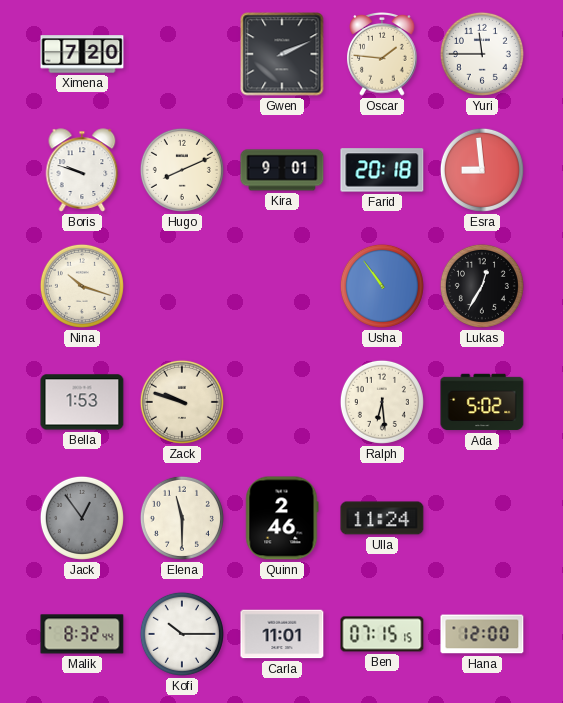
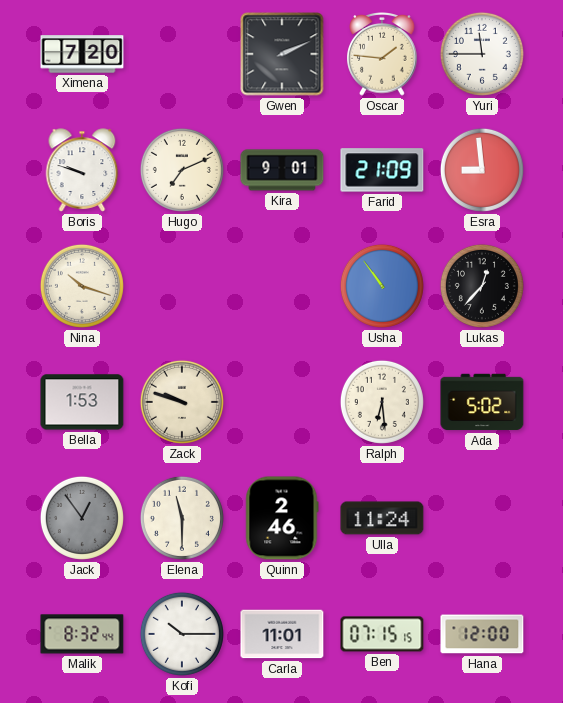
Hugo: 8:11 -> 7:11
Farid: 20:18 -> 21:09
Lukas: 12:35 -> 12:37
